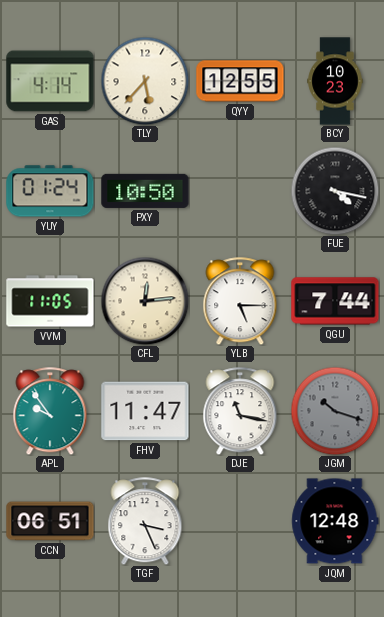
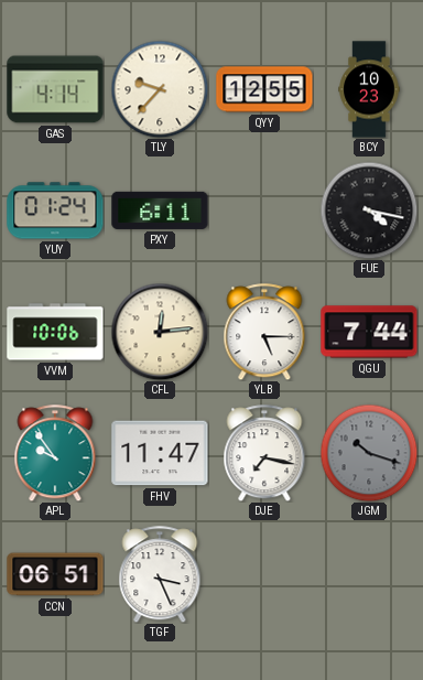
TLY: 5:37 -> 9:37
PXY: 10:50 -> 6:11
VVM: 11:05 -> 10:06
DJE: 11:17 -> 7:17
JQM: 12:48 -> none
